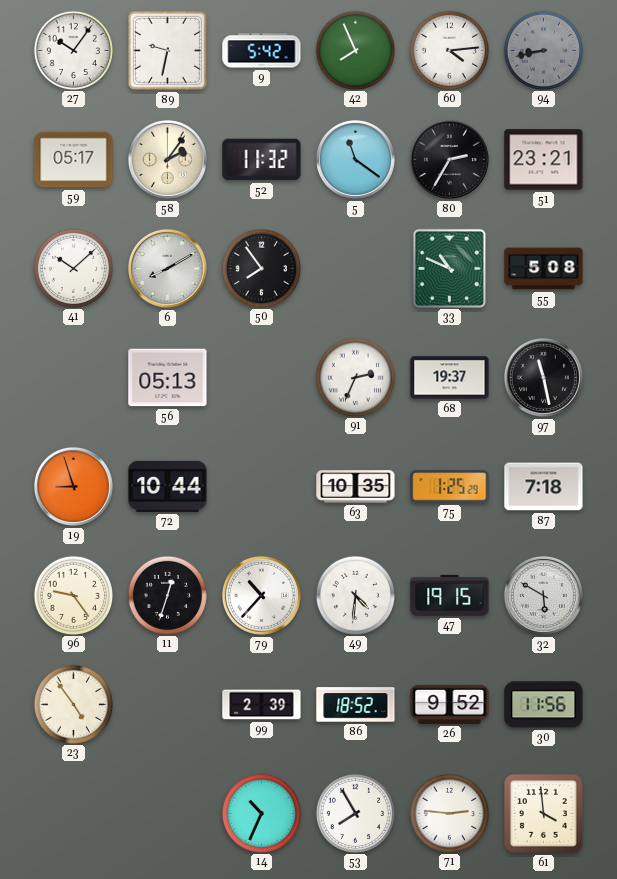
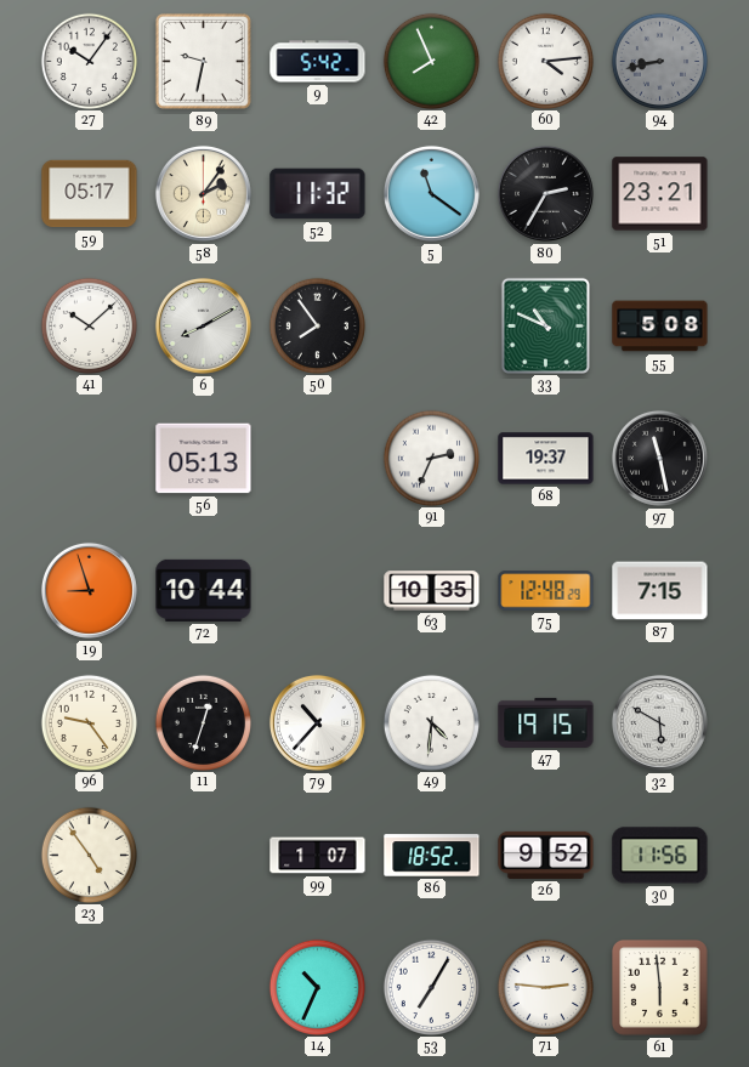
75: 1:25 -> 12:48
87: 7:18 -> 7:15
99: 2:39 -> 1:07
53: 7:55 -> 7:05
61: 3:59 -> 5:59
